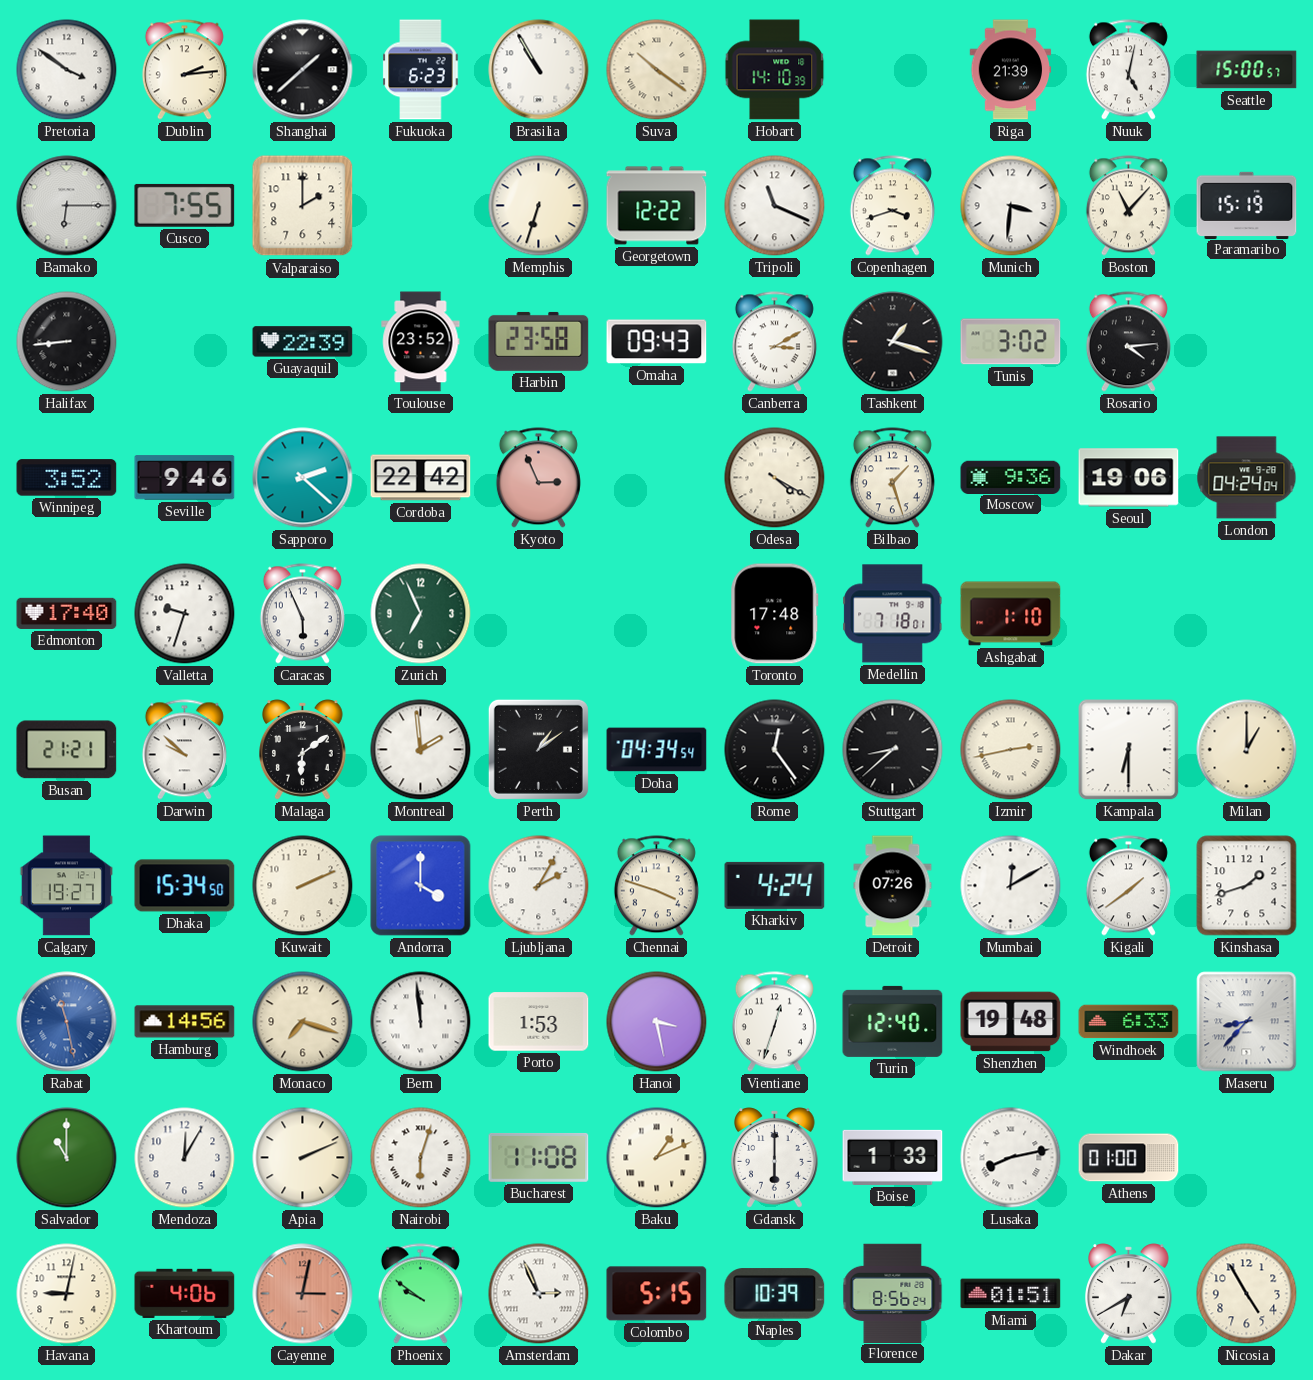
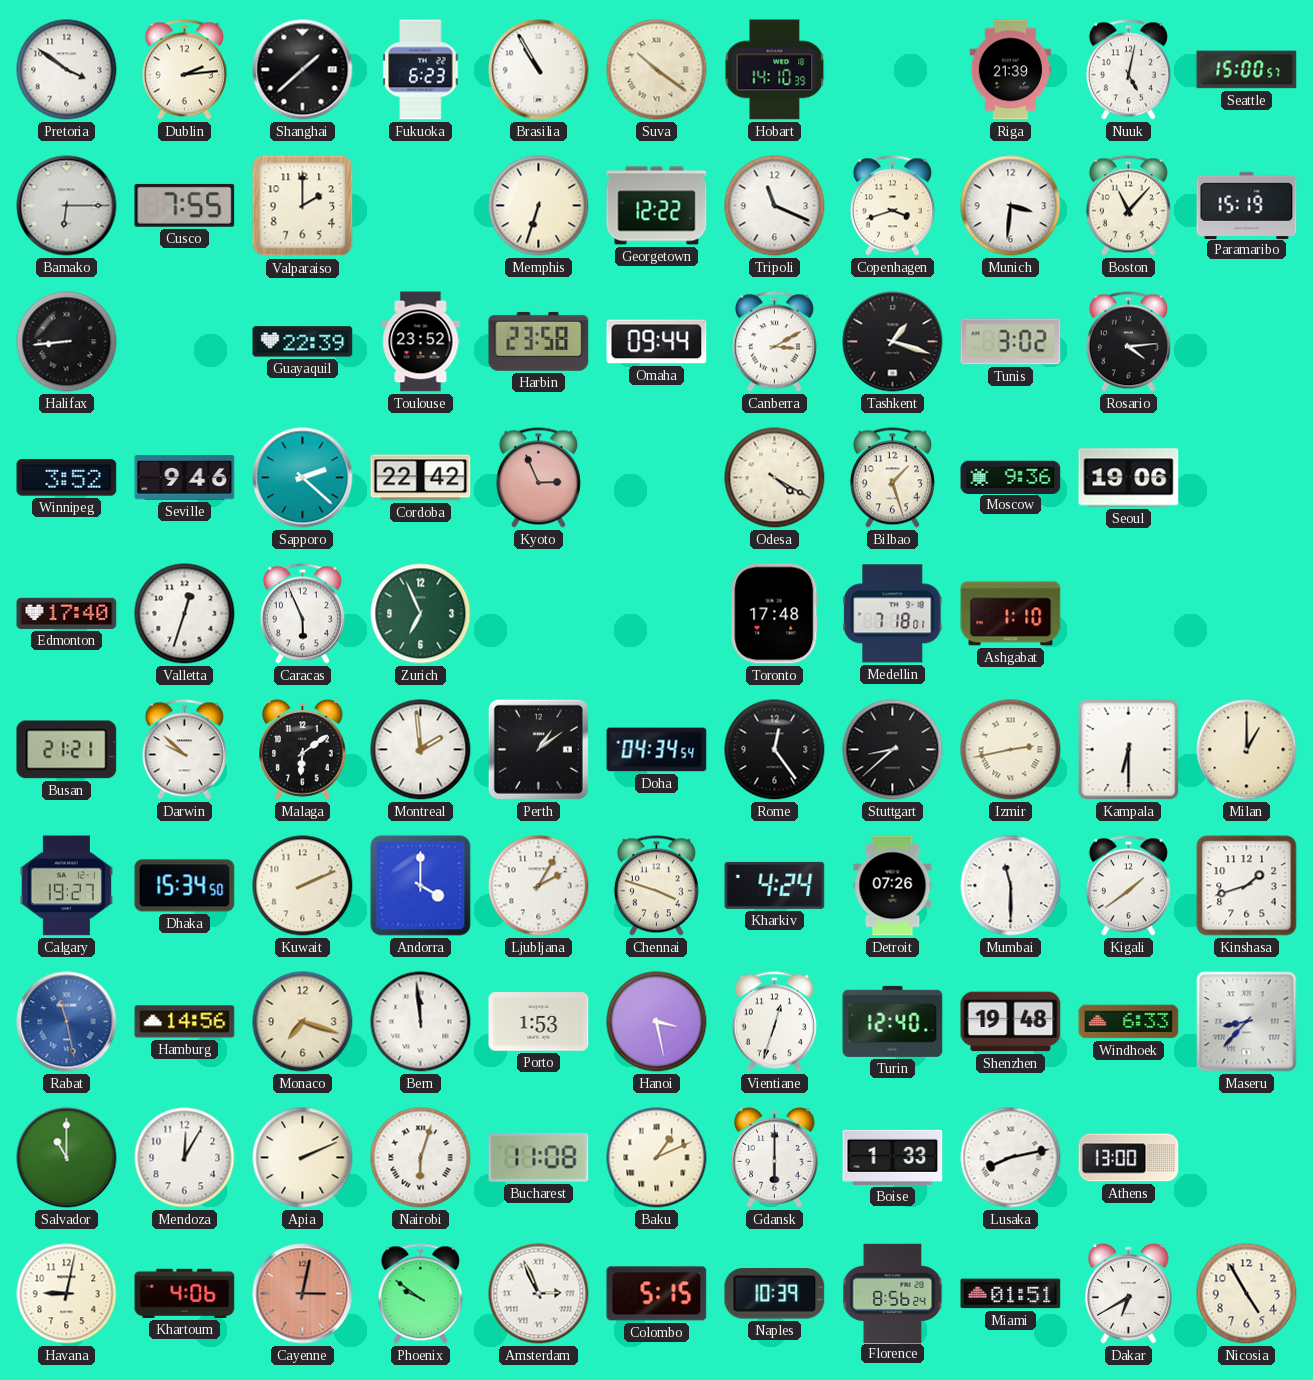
Omaha: 09:43 -> 09:44
London: 04:24 -> none
Valletta: 9:33 -> 12:33
Mumbai: 12:10 -> 11:30
Athens: 01:00 -> 13:00
